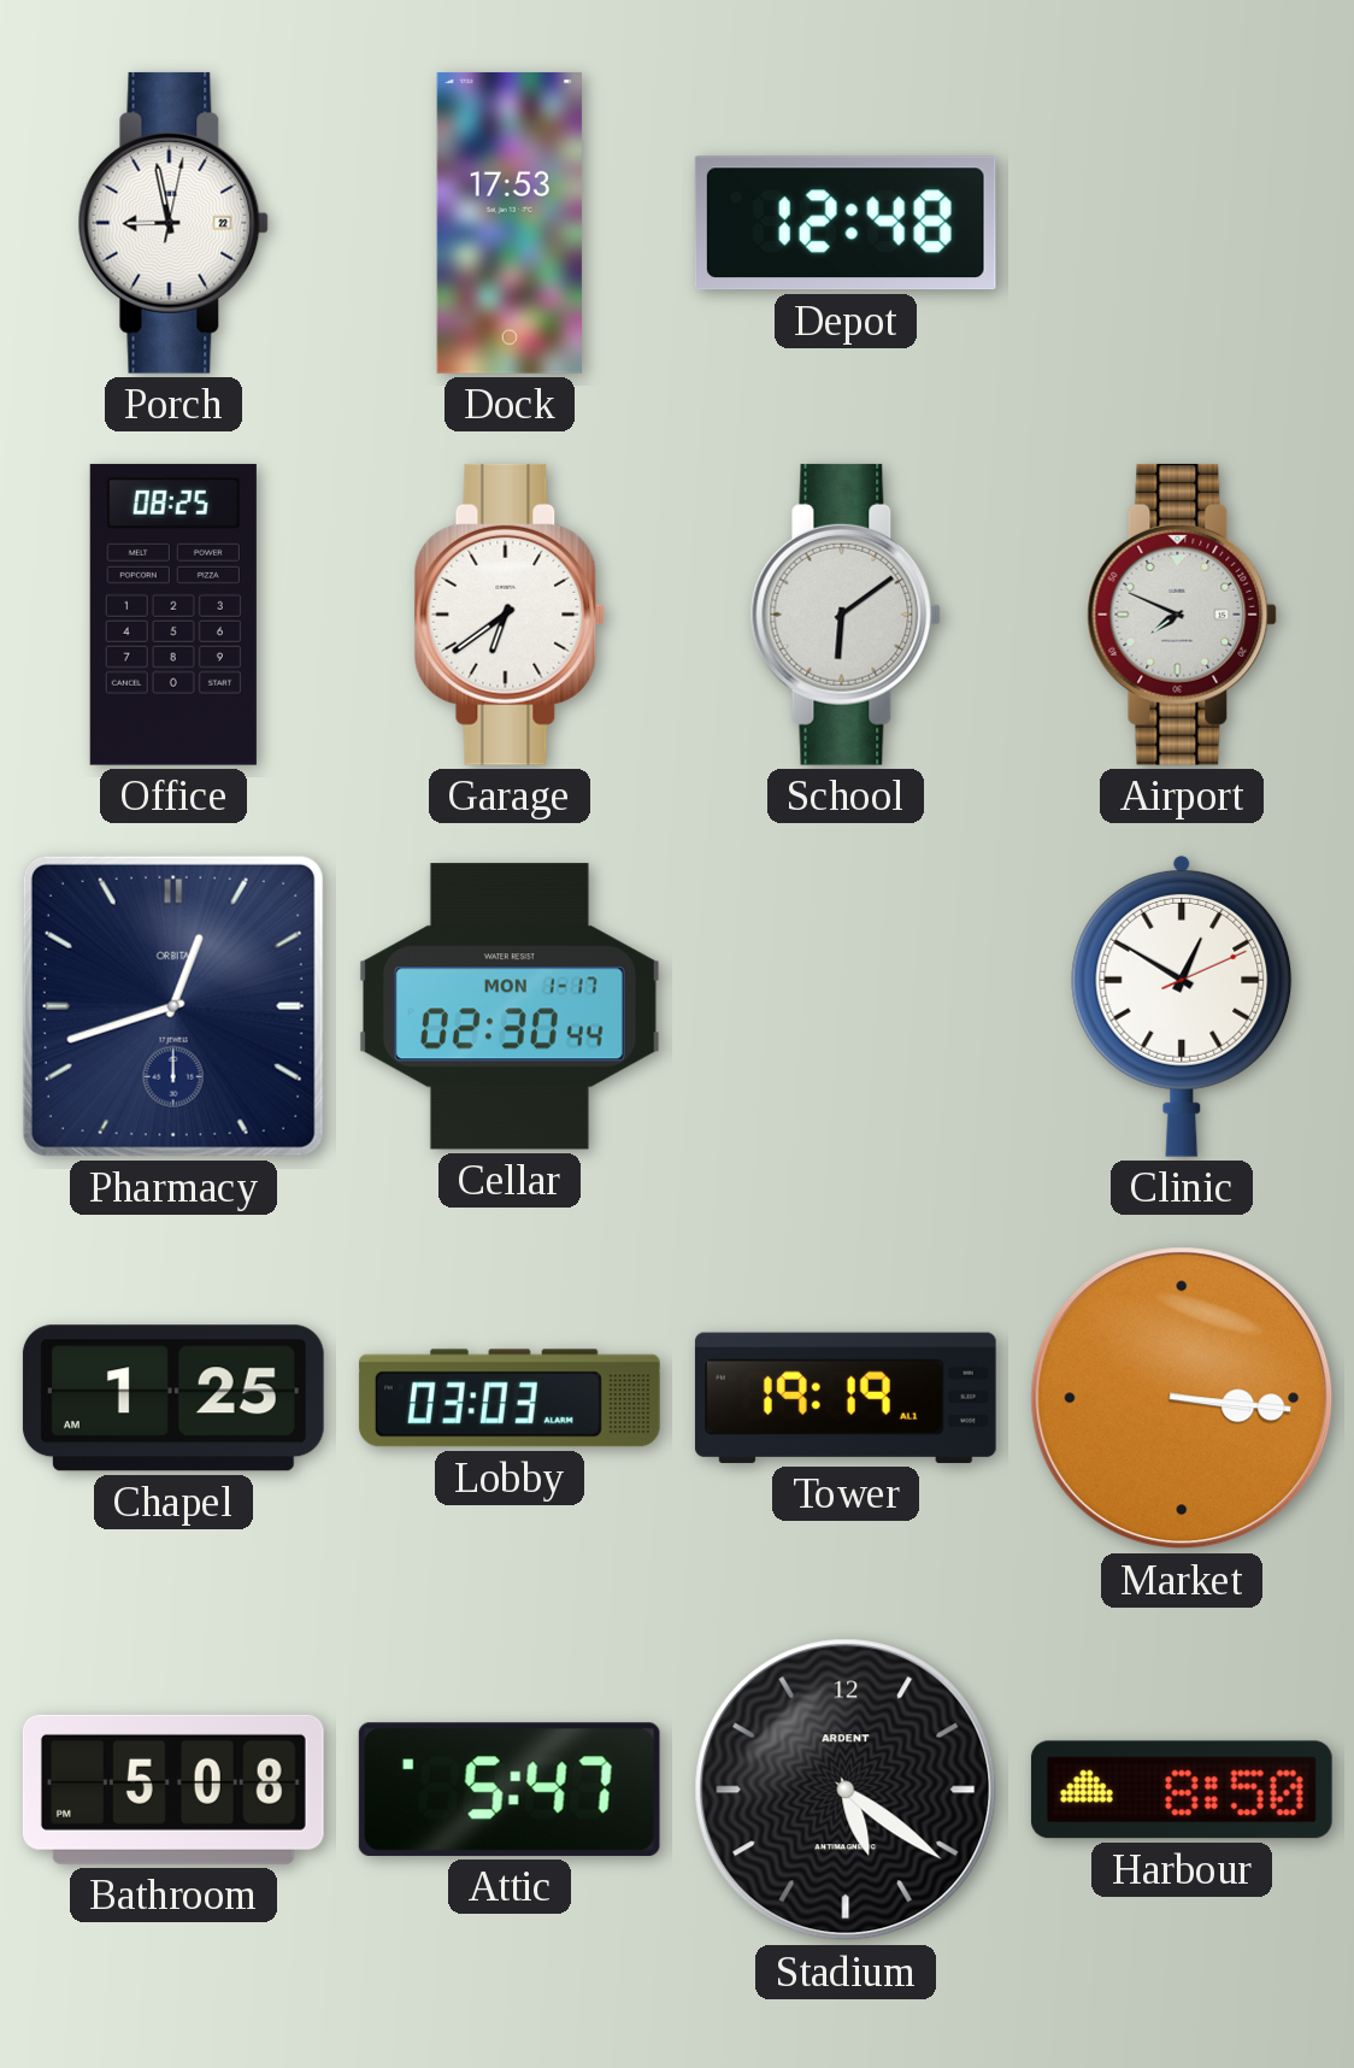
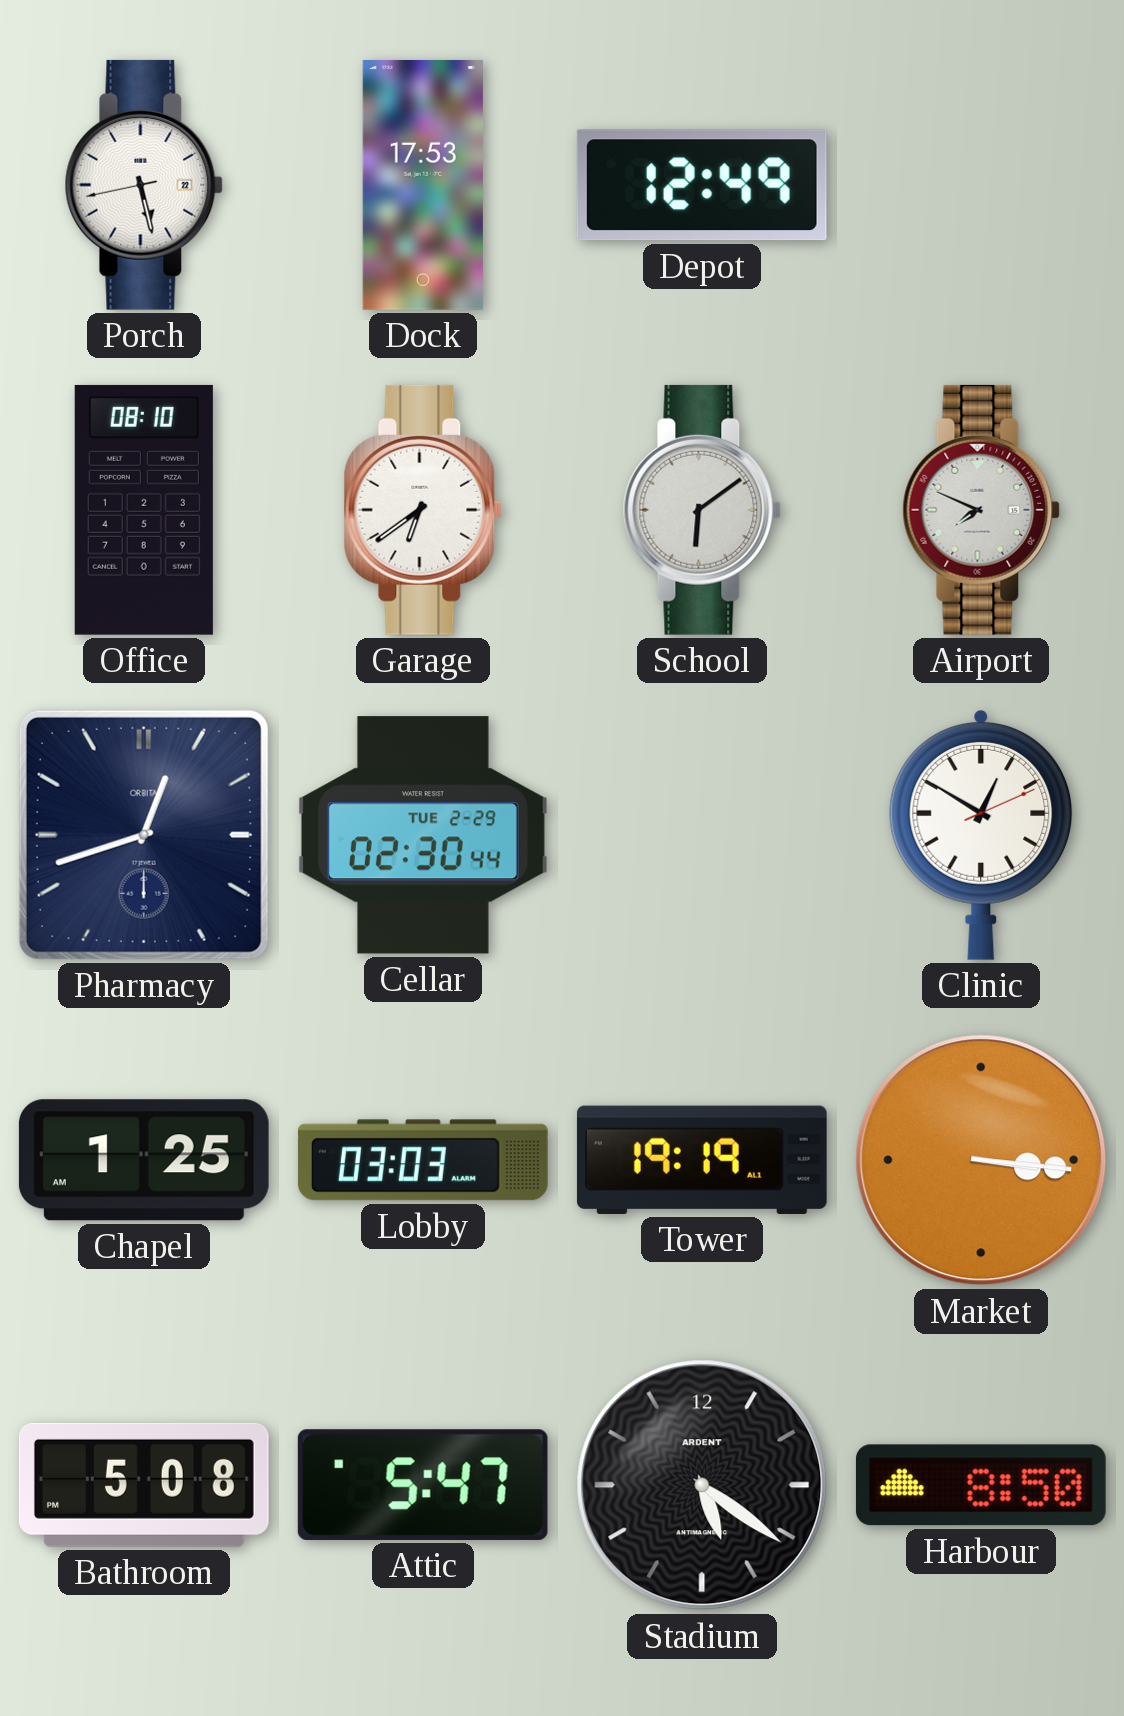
Porch: 8:58 -> 5:27
Depot: 12:48 -> 12:49
Office: 08:25 -> 08:10
Cellar date: MON 1-17 -> TUE 2-29
